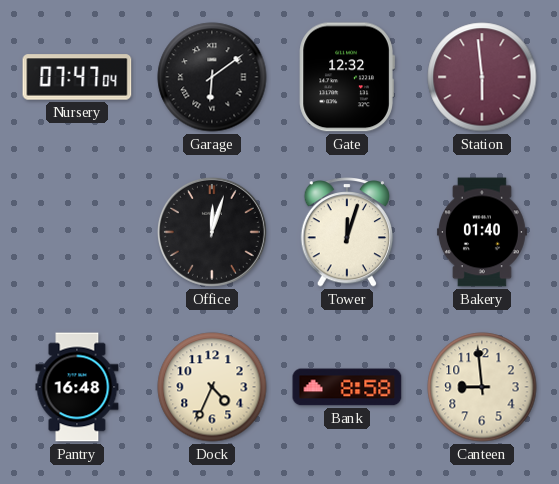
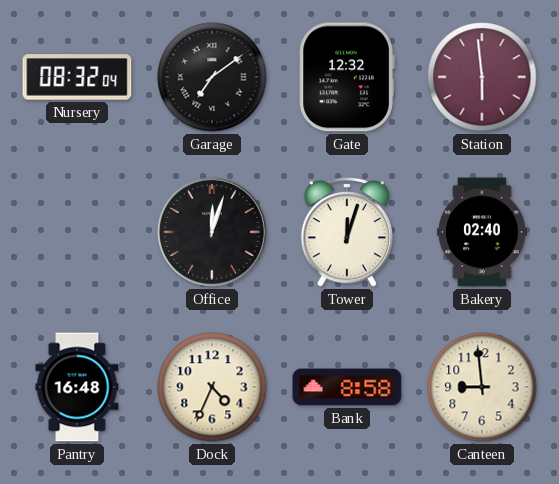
Nursery: 07:47 -> 08:32
Garage: 6:09 -> 7:09
Bakery: 01:40 -> 02:40
